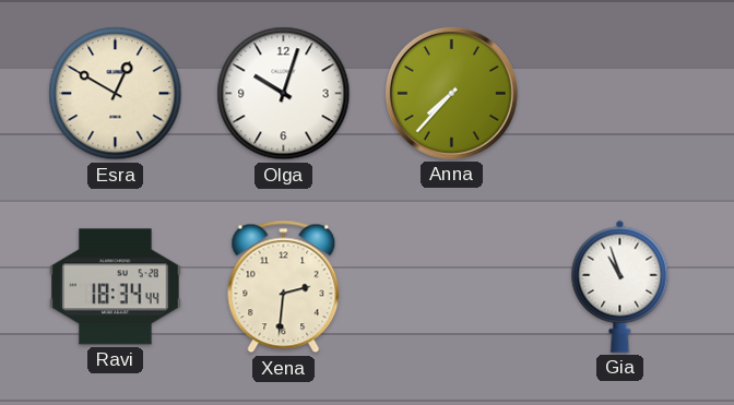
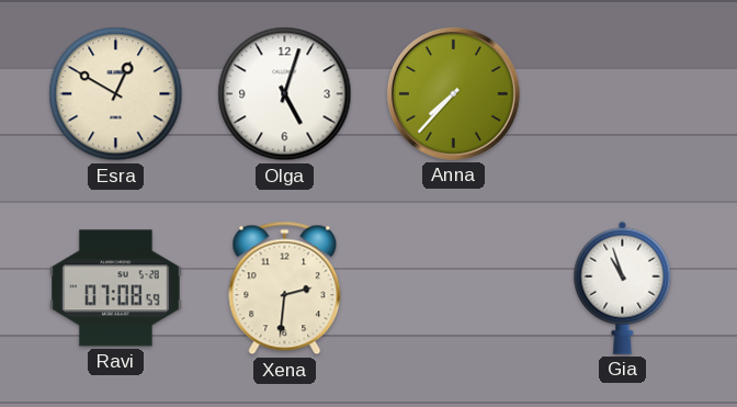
Olga: 10:03 -> 5:03
Ravi: 18:34 -> 07:08
